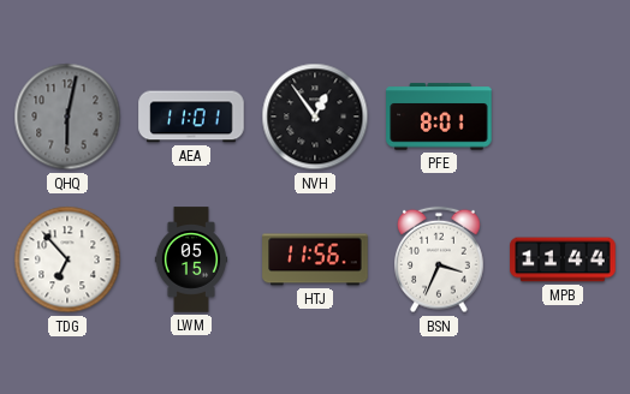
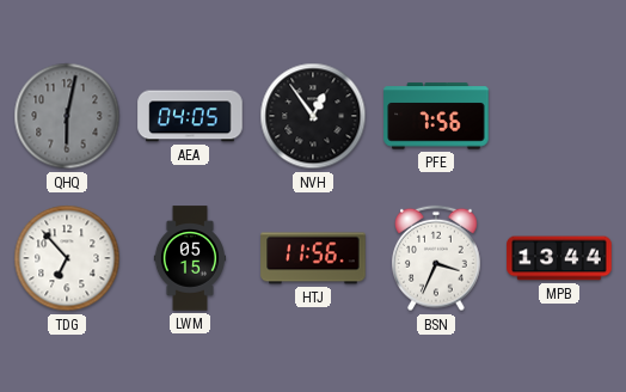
AEA: 11:01 -> 04:05
PFE: 8:01 -> 7:56
MPB: 11:44 -> 13:44
